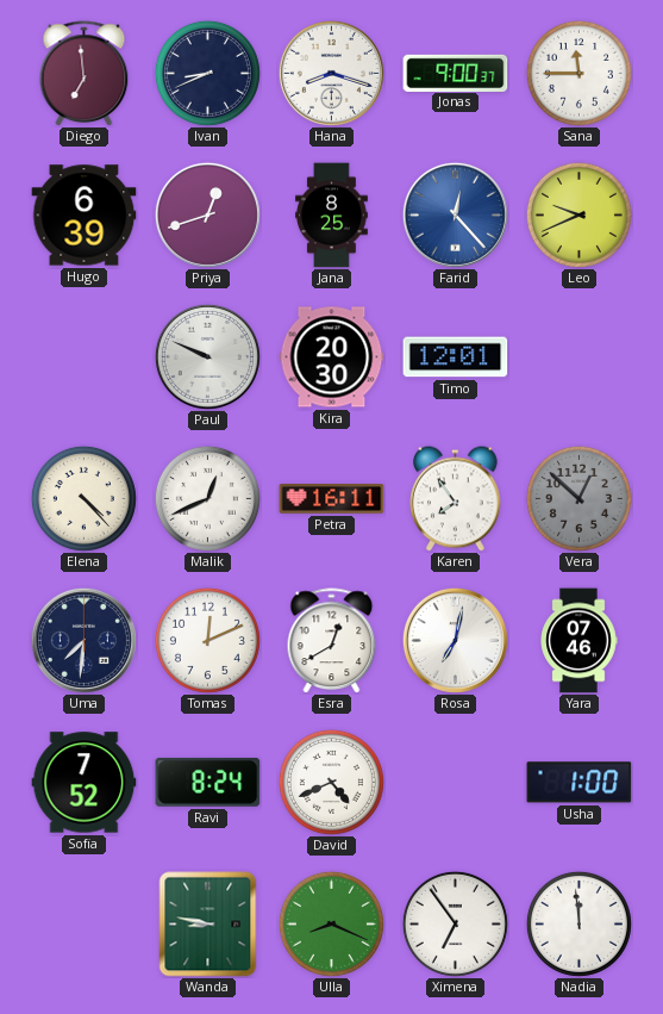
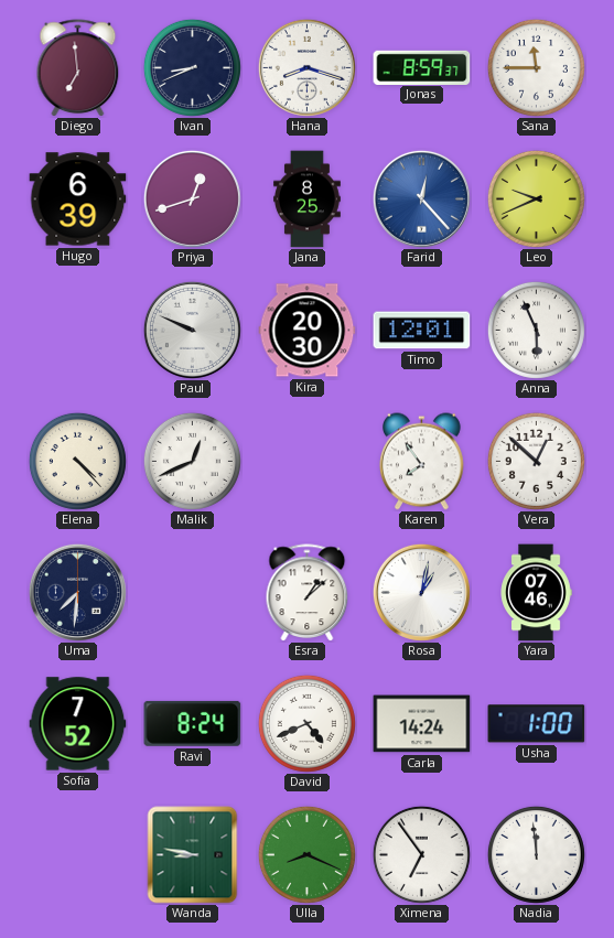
Jonas: 9:00 -> 8:59
Anna: none -> 5:56
Petra: 16:11 -> none
Vera dial: grey -> white
Tomas: 12:11 -> none
Esra: 12:40 -> 1:08
Rosa: 7:02 -> 1:02
Carla: none -> 14:24
